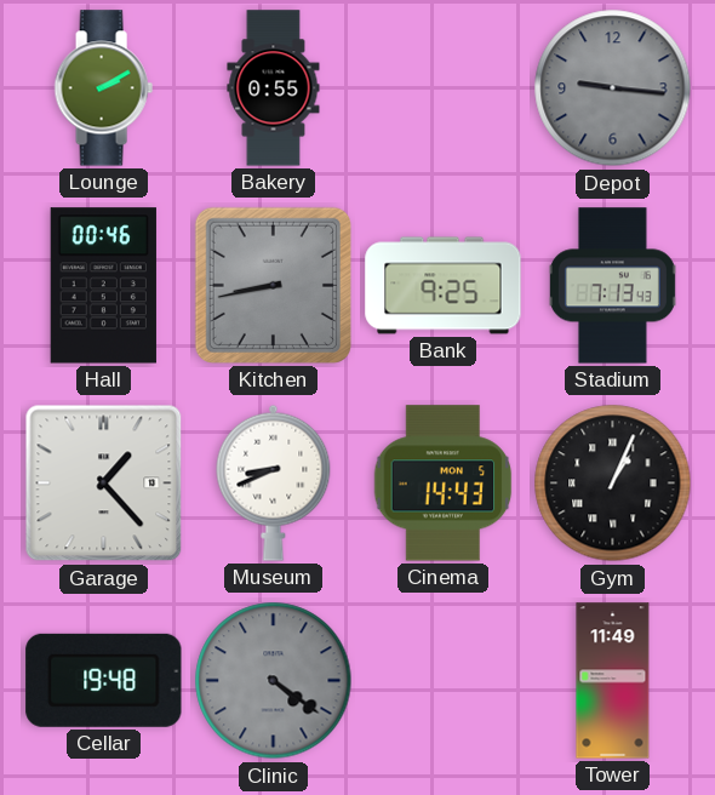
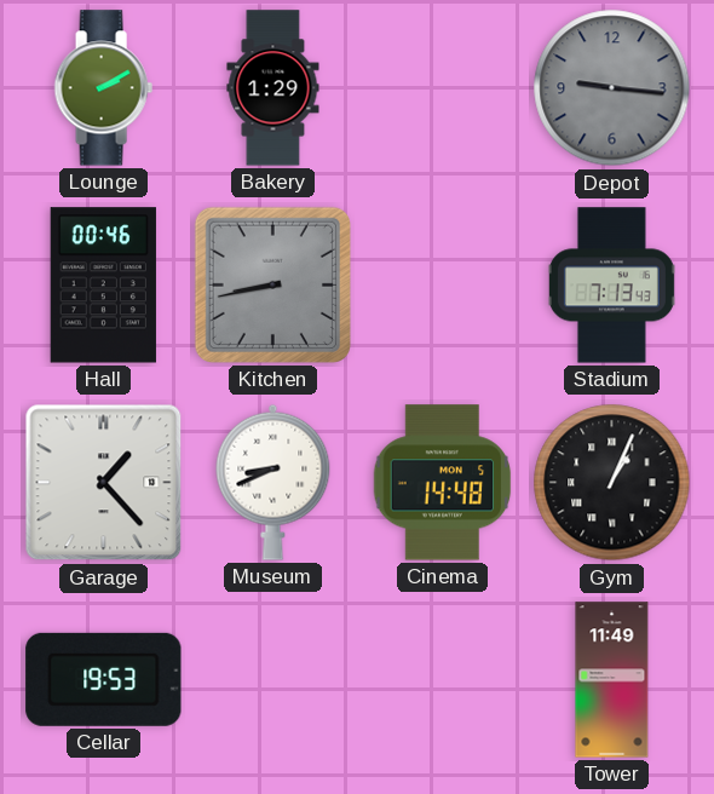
Bakery: 0:55 -> 1:29
Bank: 9:25 -> none
Cinema: 14:43 -> 14:48
Cellar: 19:48 -> 19:53
Clinic: 4:21 -> none
